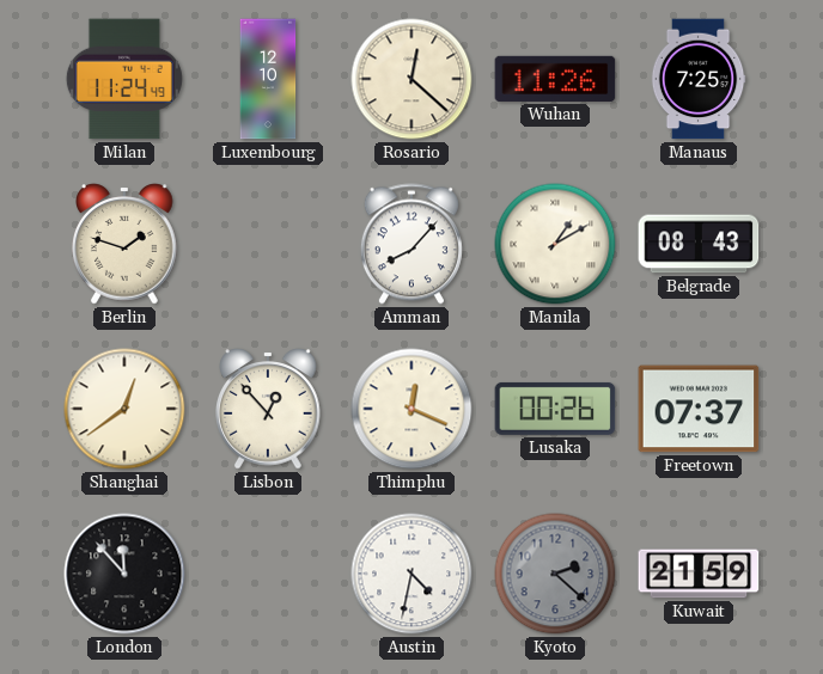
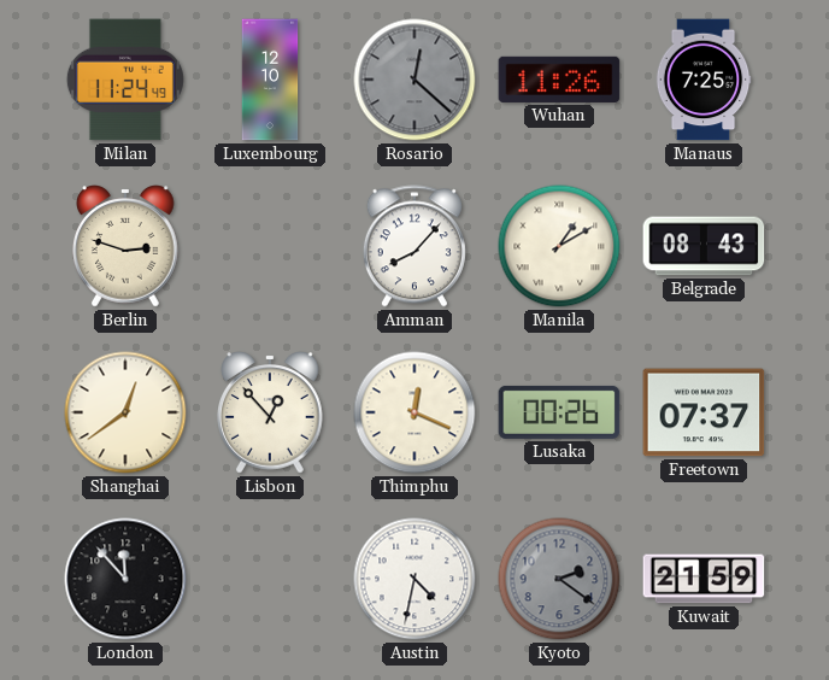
Rosario dial: cream -> grey
Berlin: 1:48 -> 2:48
Kyoto: 2:22 -> 2:21
